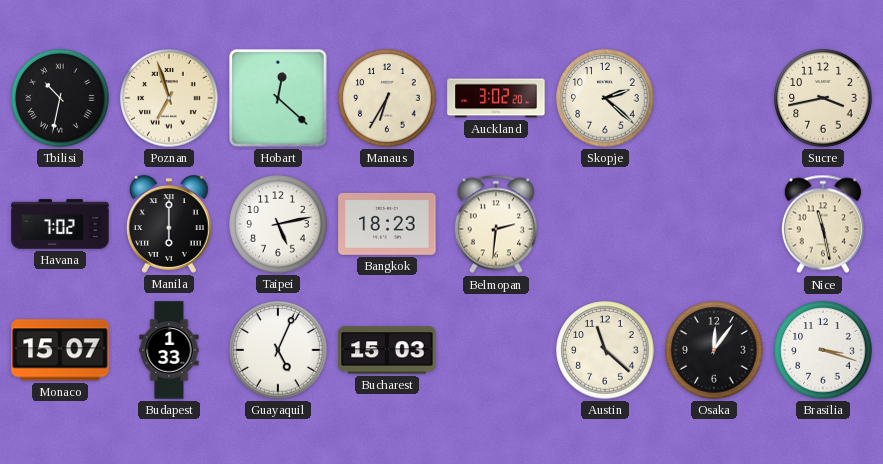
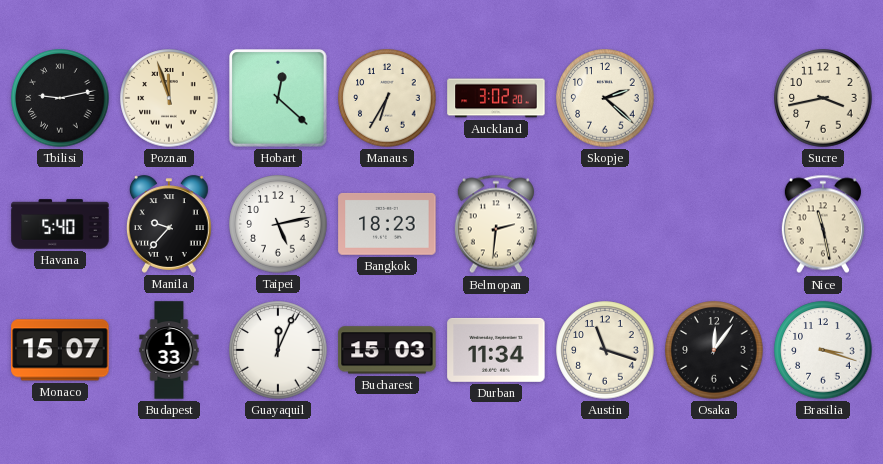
Tbilisi: 10:32 -> 9:13
Poznan: 6:57 -> 11:57
Havana: 7:02 -> 5:40
Manila: 6:00 -> 9:37
Guayaquil: 5:04 -> 12:04
Durban: none -> 11:34
Austin: 11:22 -> 11:18
